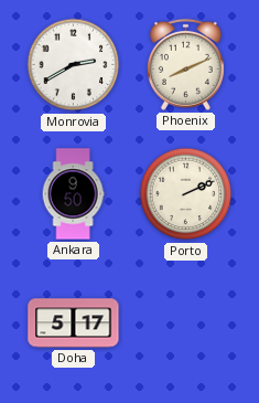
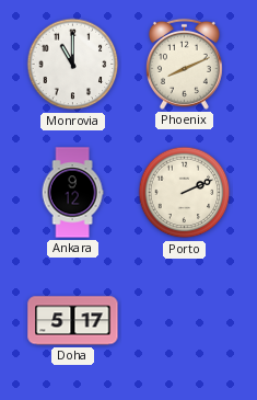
Monrovia: 2:40 -> 11:00
Ankara: 9:50 -> 9:12
